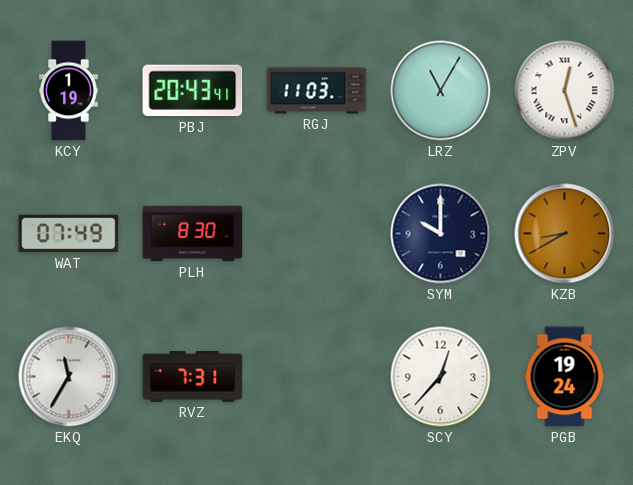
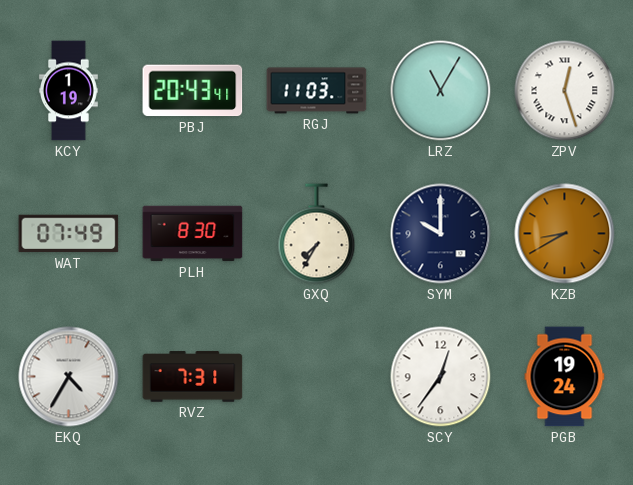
GXQ: none -> 7:35
EKQ: 11:35 -> 4:35
SCY: 12:37 -> 12:36
